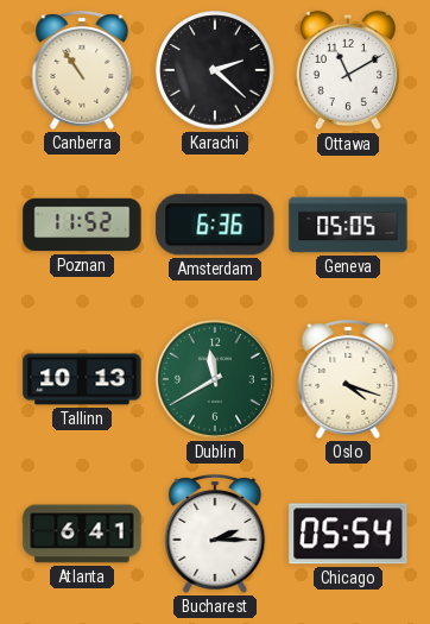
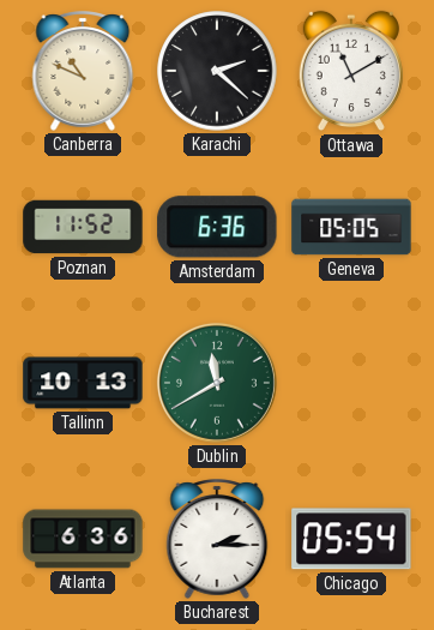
Canberra: 10:54 -> 10:49
Oslo: 4:18 -> none
Atlanta: 6:41 -> 6:36
